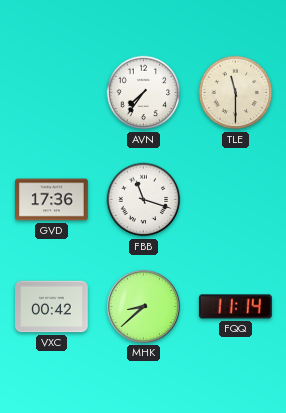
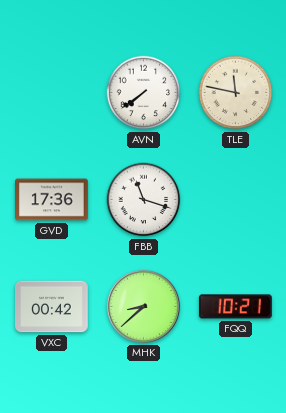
AVN: 7:36 -> 7:39
TLE: 11:30 -> 11:47
FQQ: 11:14 -> 10:21
